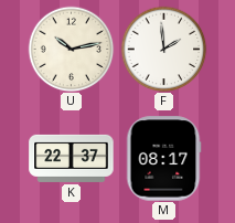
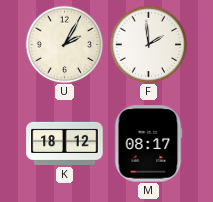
U: 10:13 -> 2:05
K: 22:37 -> 18:12
